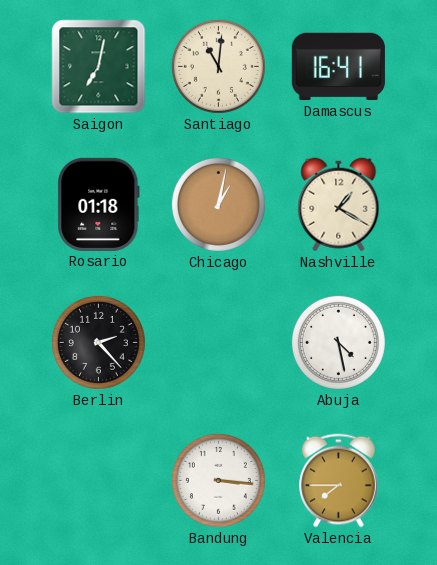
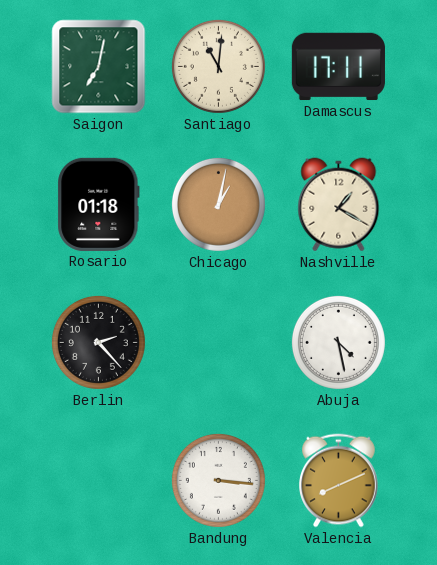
Damascus: 16:41 -> 17:11
Valencia: 7:45 -> 8:11
